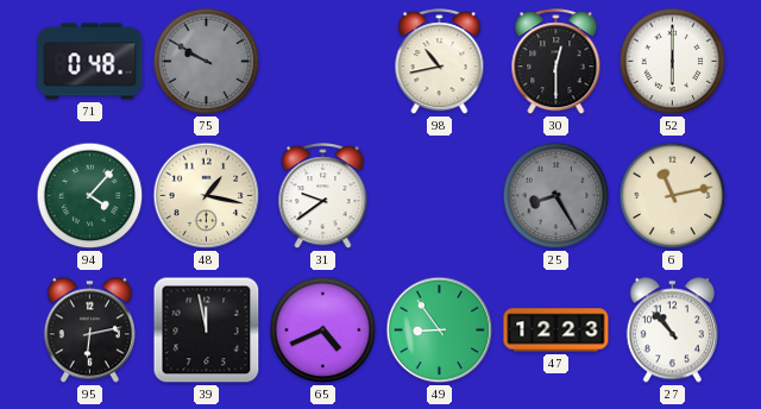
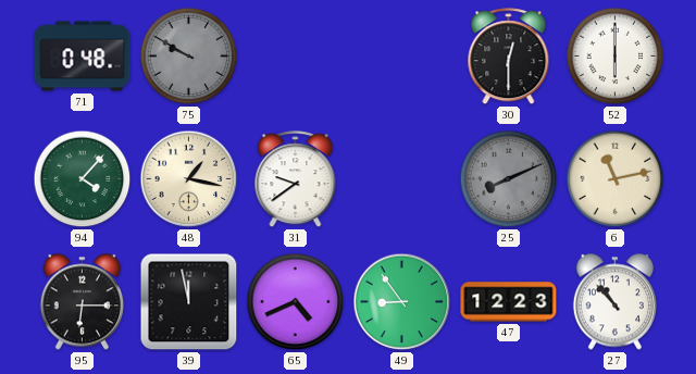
98: 10:43 -> none
25: 8:25 -> 8:11
95: 6:13 -> 6:15
